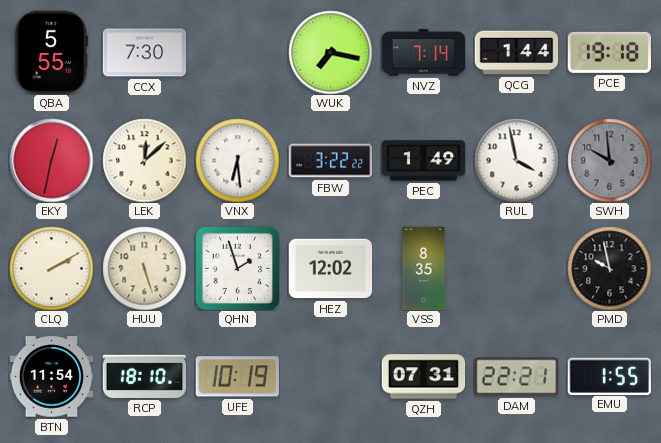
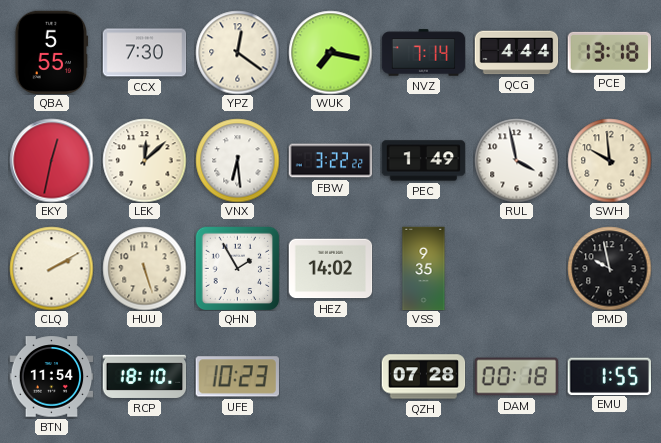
YPZ: none -> 12:21
QCG: 1:44 -> 4:44
PCE: 19:18 -> 13:18
SWH dial: grey -> cream
QHN: 1:57 -> 1:55
HEZ: 12:02 -> 14:02
VSS: 8:35 -> 9:35
UFE: 10:19 -> 10:23
QZH: 07:31 -> 07:28
DAM: 22:21 -> 00:18
